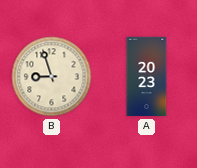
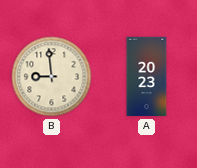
B: 8:57 -> 8:59
